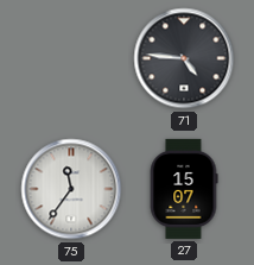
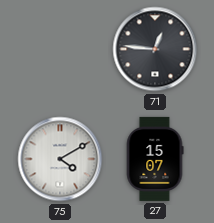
71: 4:46 -> 12:46
75: 11:36 -> 4:10
